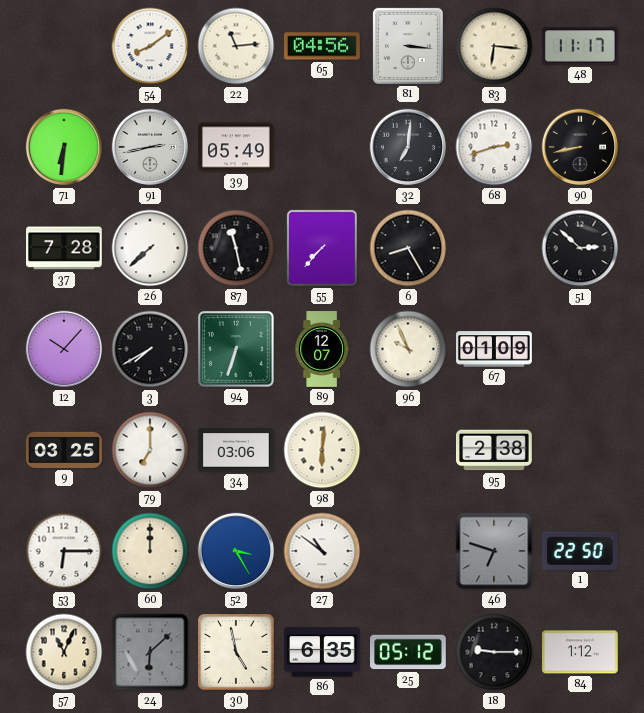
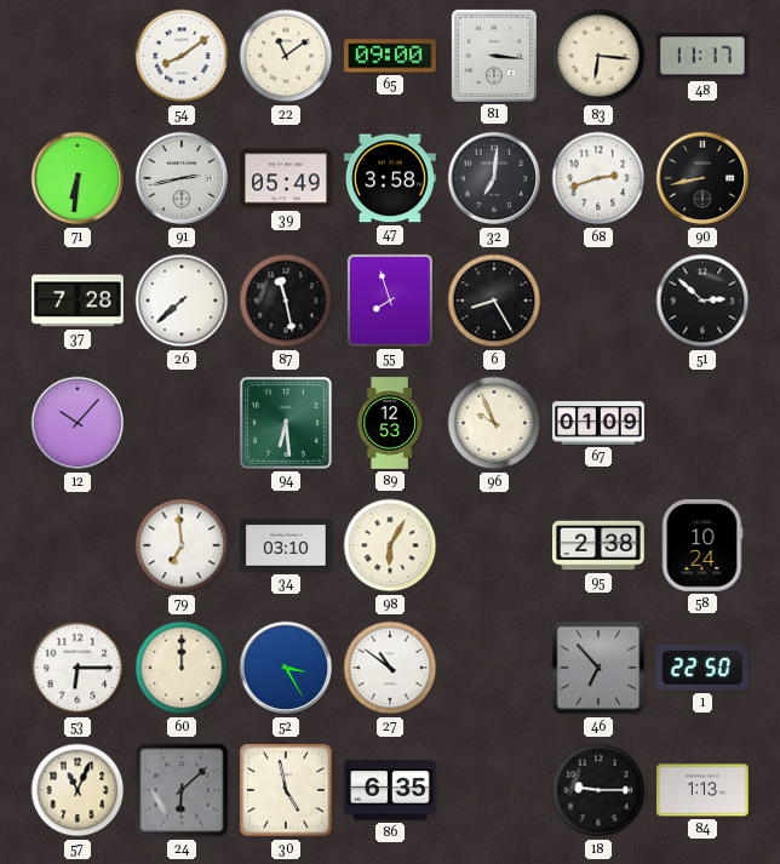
22: 11:14 -> 11:09
65: 04:56 -> 09:00
47: none -> 3:58
55: 7:37 -> 7:57
3: 7:40 -> none
94: 6:33 -> 6:29
89: 12:07 -> 12:53
9: 03:25 -> none
79: 7:00 -> 6:59
34: 03:06 -> 03:10
98: 6:01 -> 6:05
58: none -> 10:24
46: 6:48 -> 6:53
25: 05:12 -> none
84: 1:12 -> 1:13
